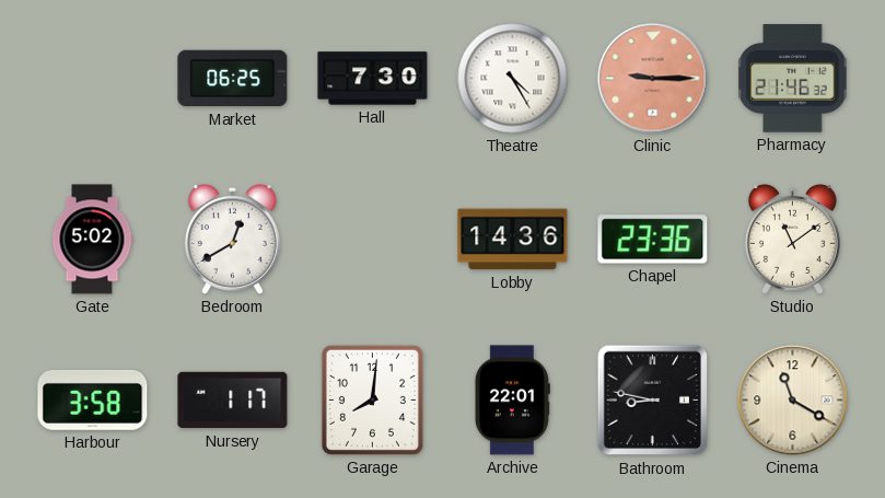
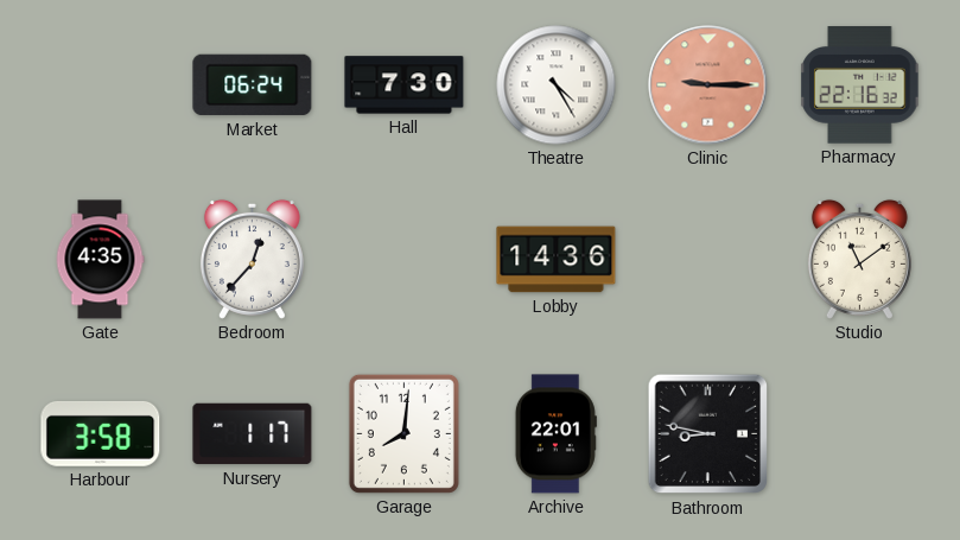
Market: 06:25 -> 06:24
Pharmacy: 21:46 -> 22:16
Gate: 5:02 -> 4:35
Bedroom: 12:40 -> 12:37
Chapel: 23:36 -> none
Cinema: 11:20 -> none
